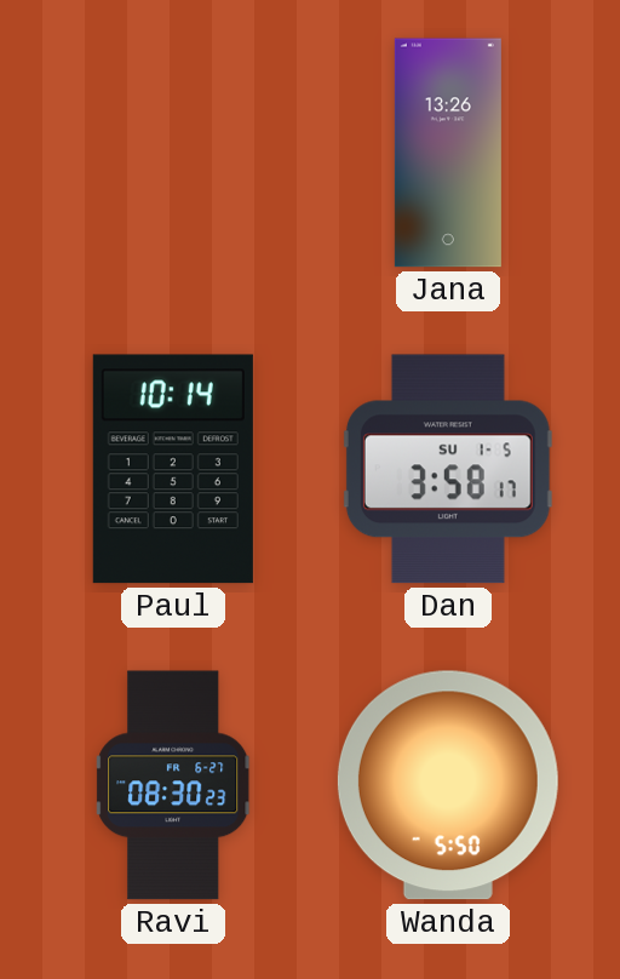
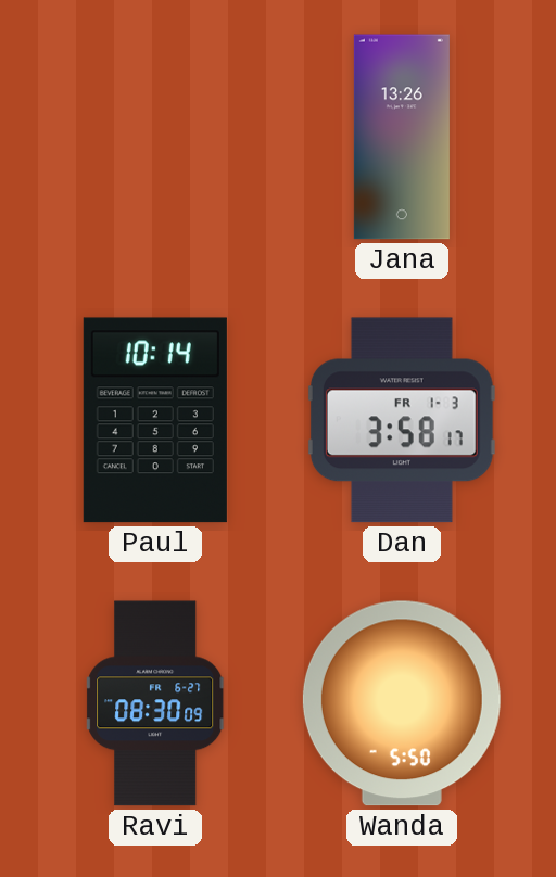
Dan date: SU 1-5 -> FR 1-3
Ravi: 08:30:23 -> 08:30:09
